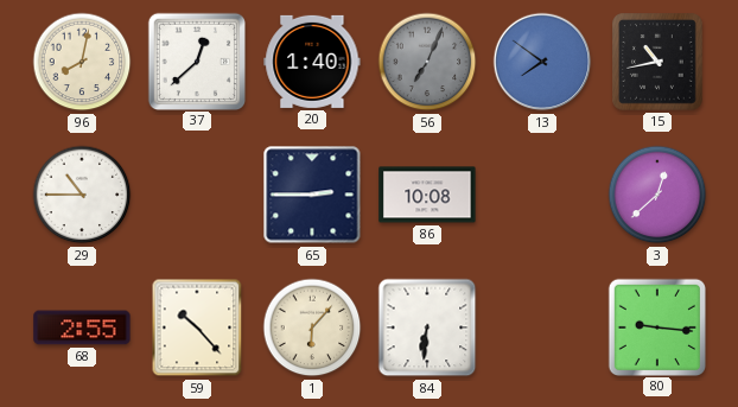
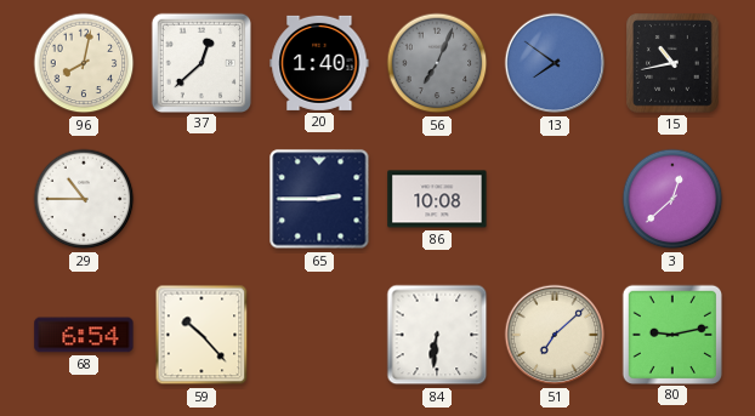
68: 2:55 -> 6:54
1: 6:07 -> none
51: none -> 7:08
80: 9:16 -> 9:13
